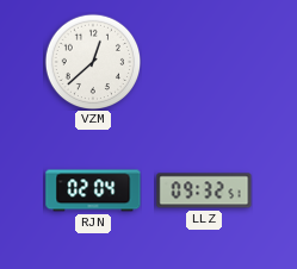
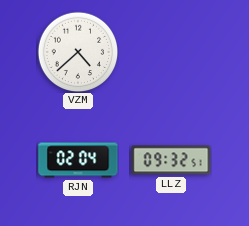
VZM: 12:38 -> 4:38
